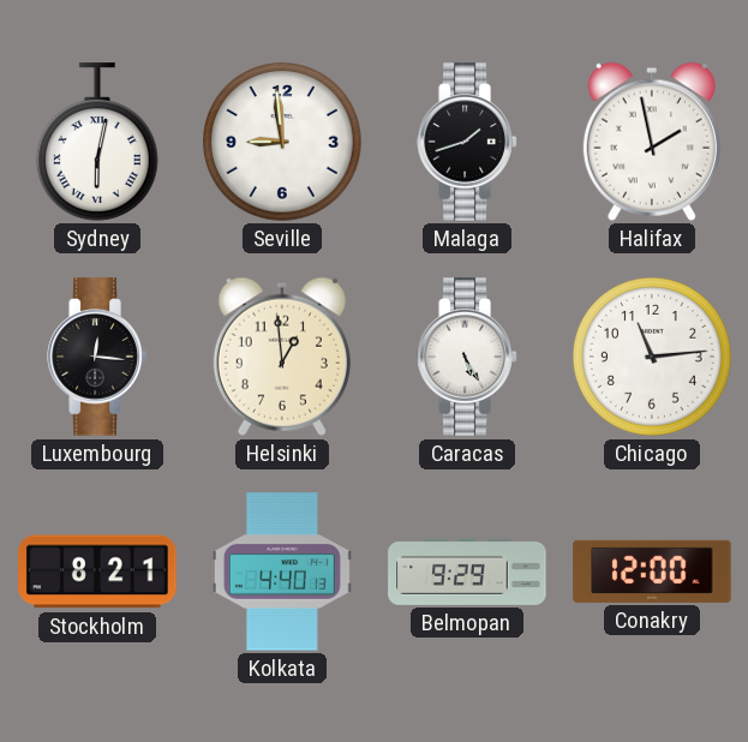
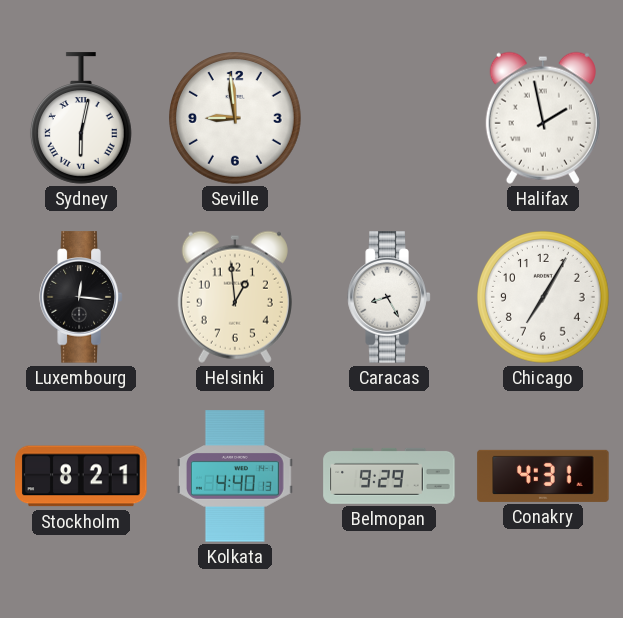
Malaga: 1:42 -> none
Caracas: 5:25 -> 8:25
Chicago: 11:14 -> 7:05
Conakry: 12:00 -> 4:31
